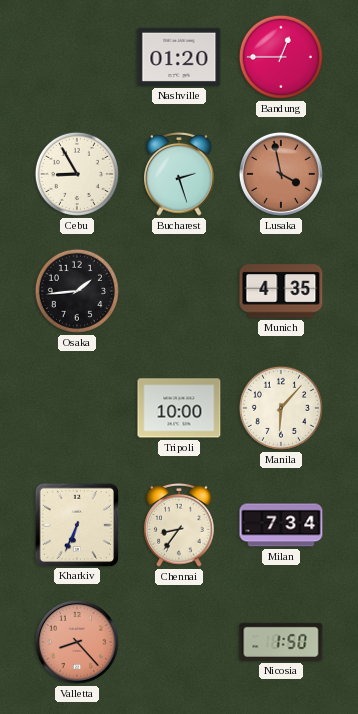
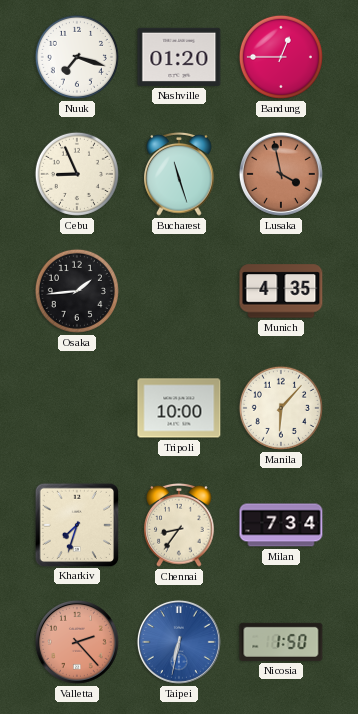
Nuuk: none -> 7:18
Cebu: 8:55 -> 8:56
Bucharest: 2:27 -> 11:27
Kharkiv: 6:34 -> 7:33
Valletta: 8:23 -> 2:23
Taipei: none -> 6:32
